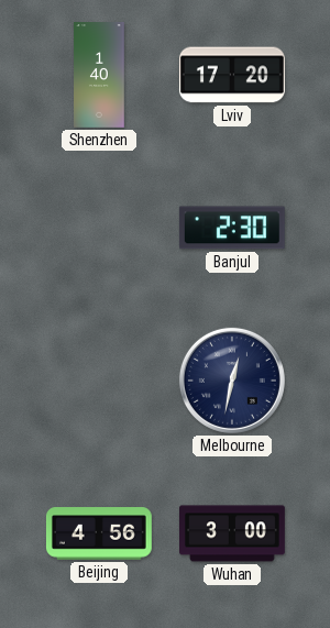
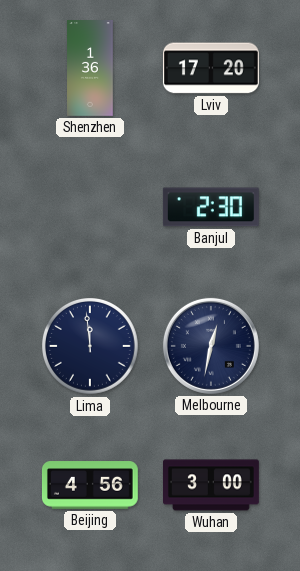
Shenzhen: 1:40 -> 1:36
Lima: none -> 11:59
